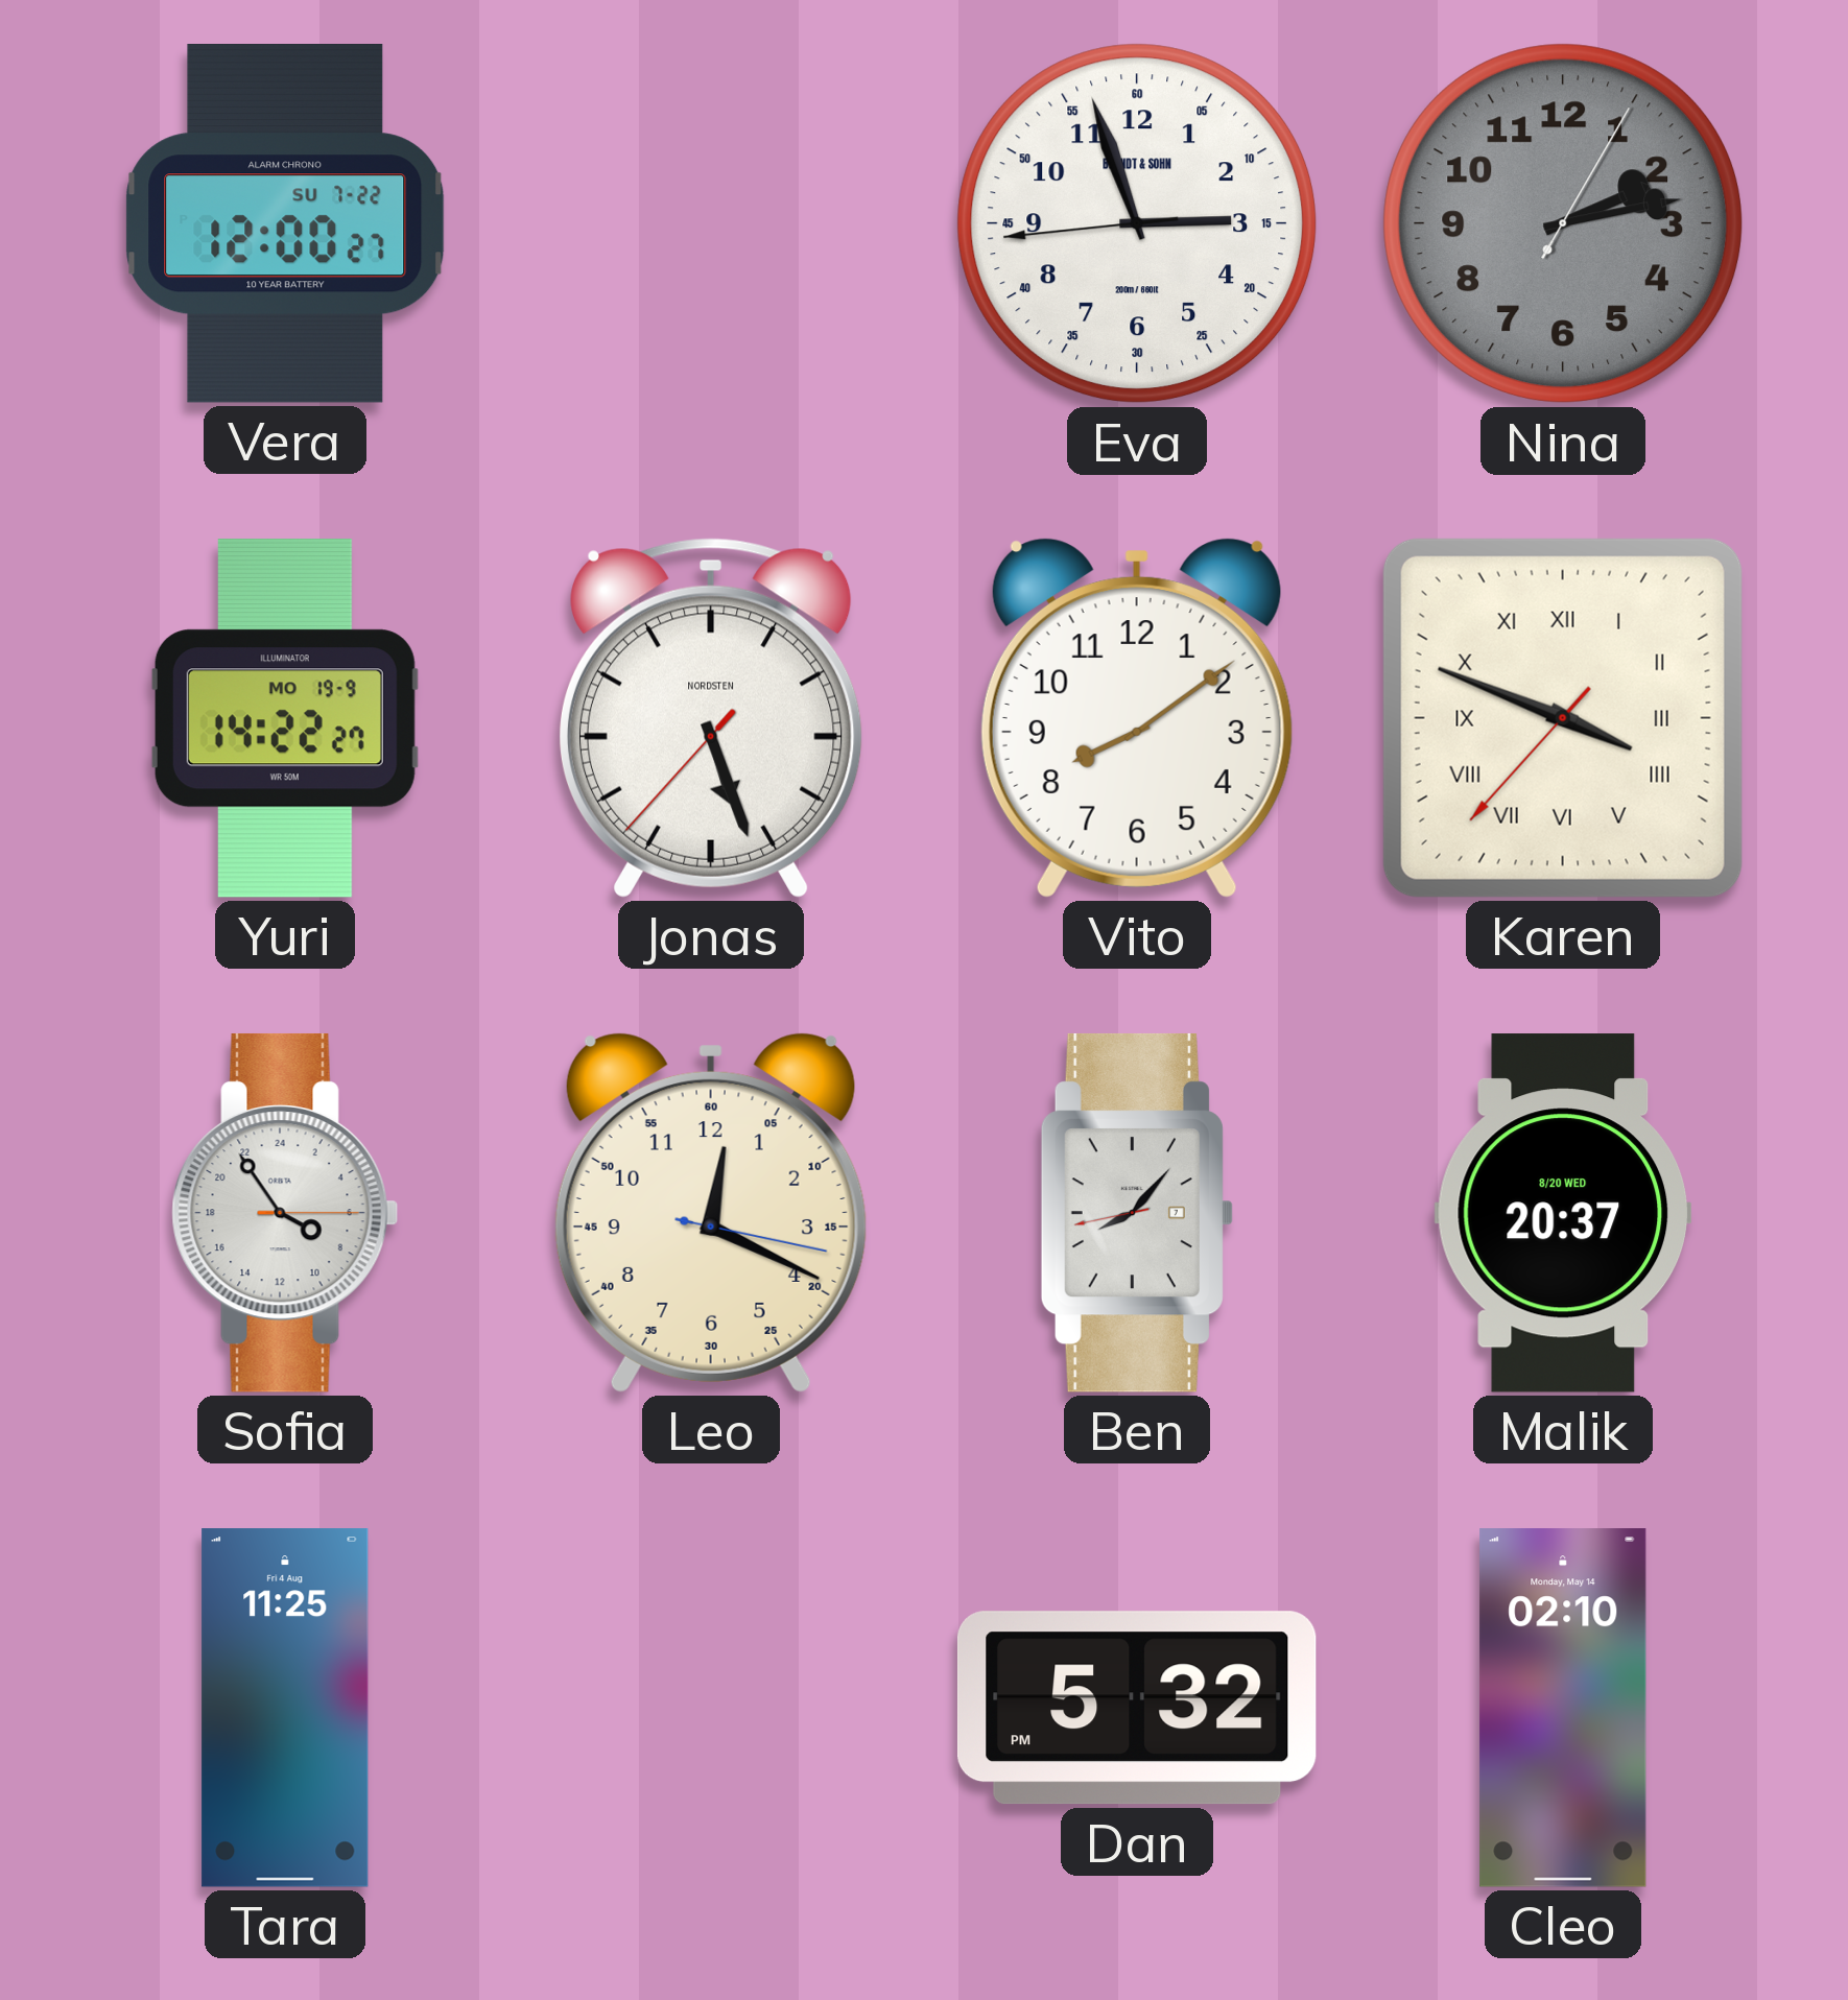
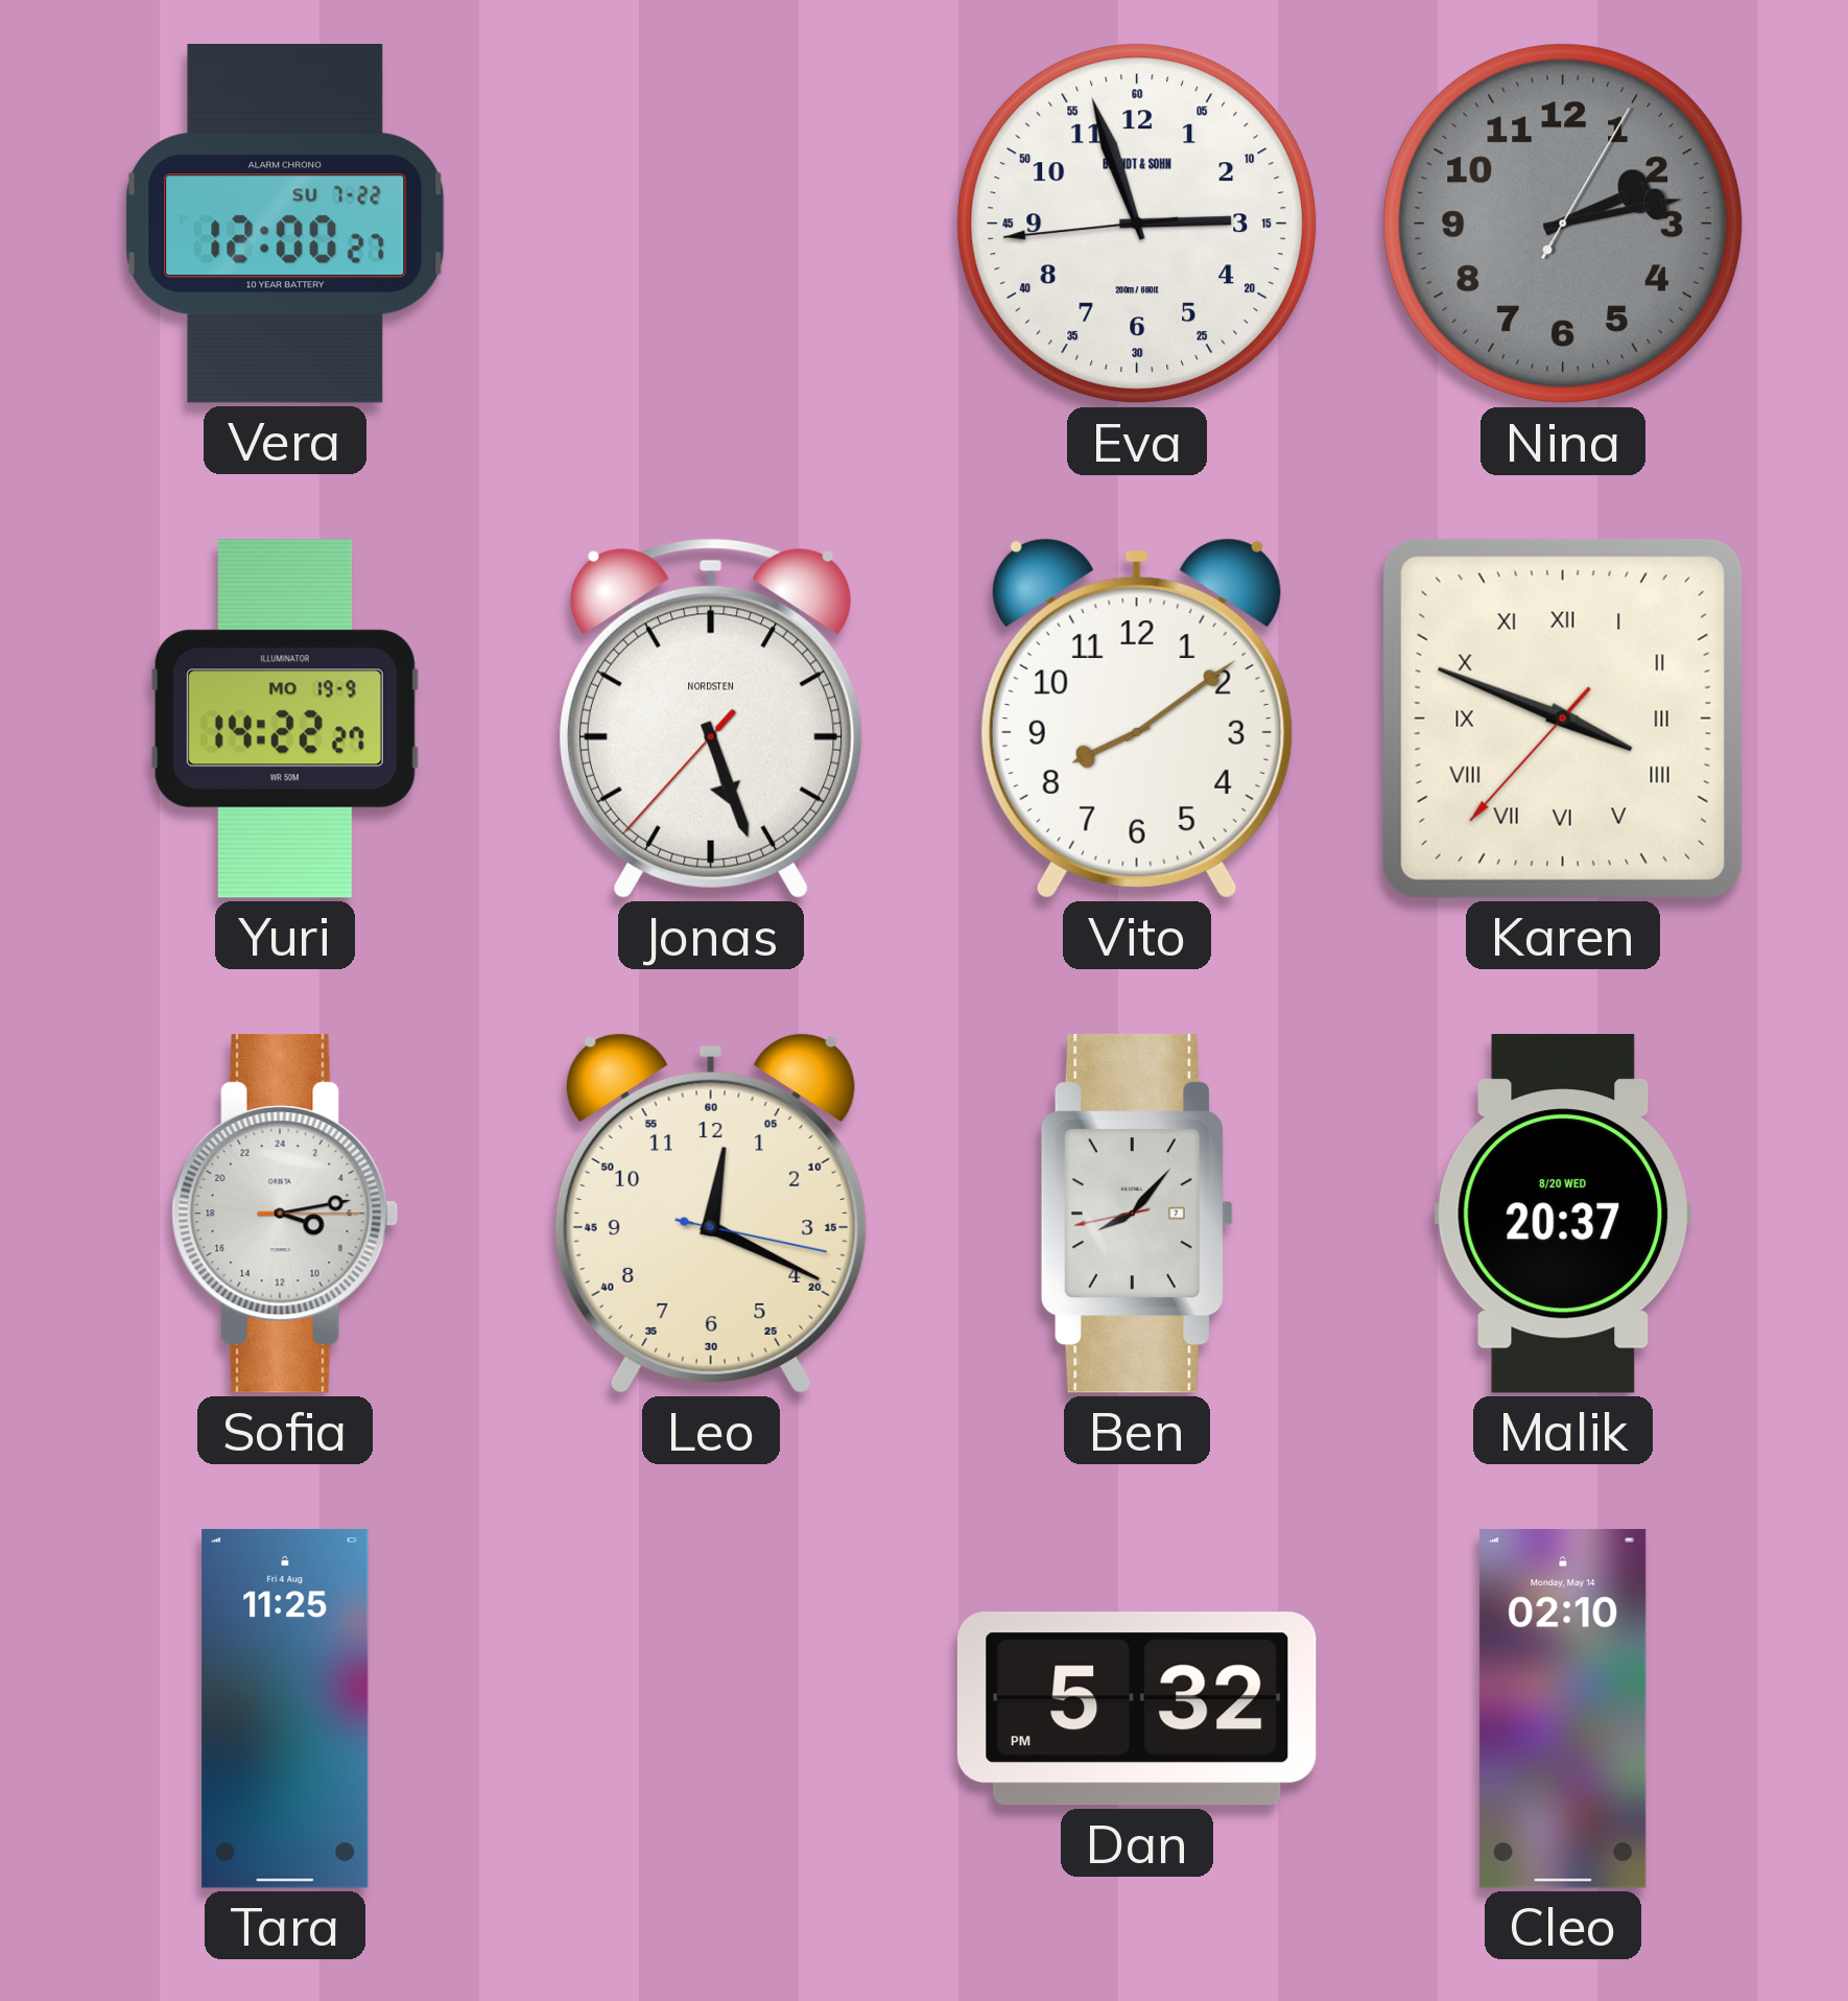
Sofia: 7:54 -> 7:13
